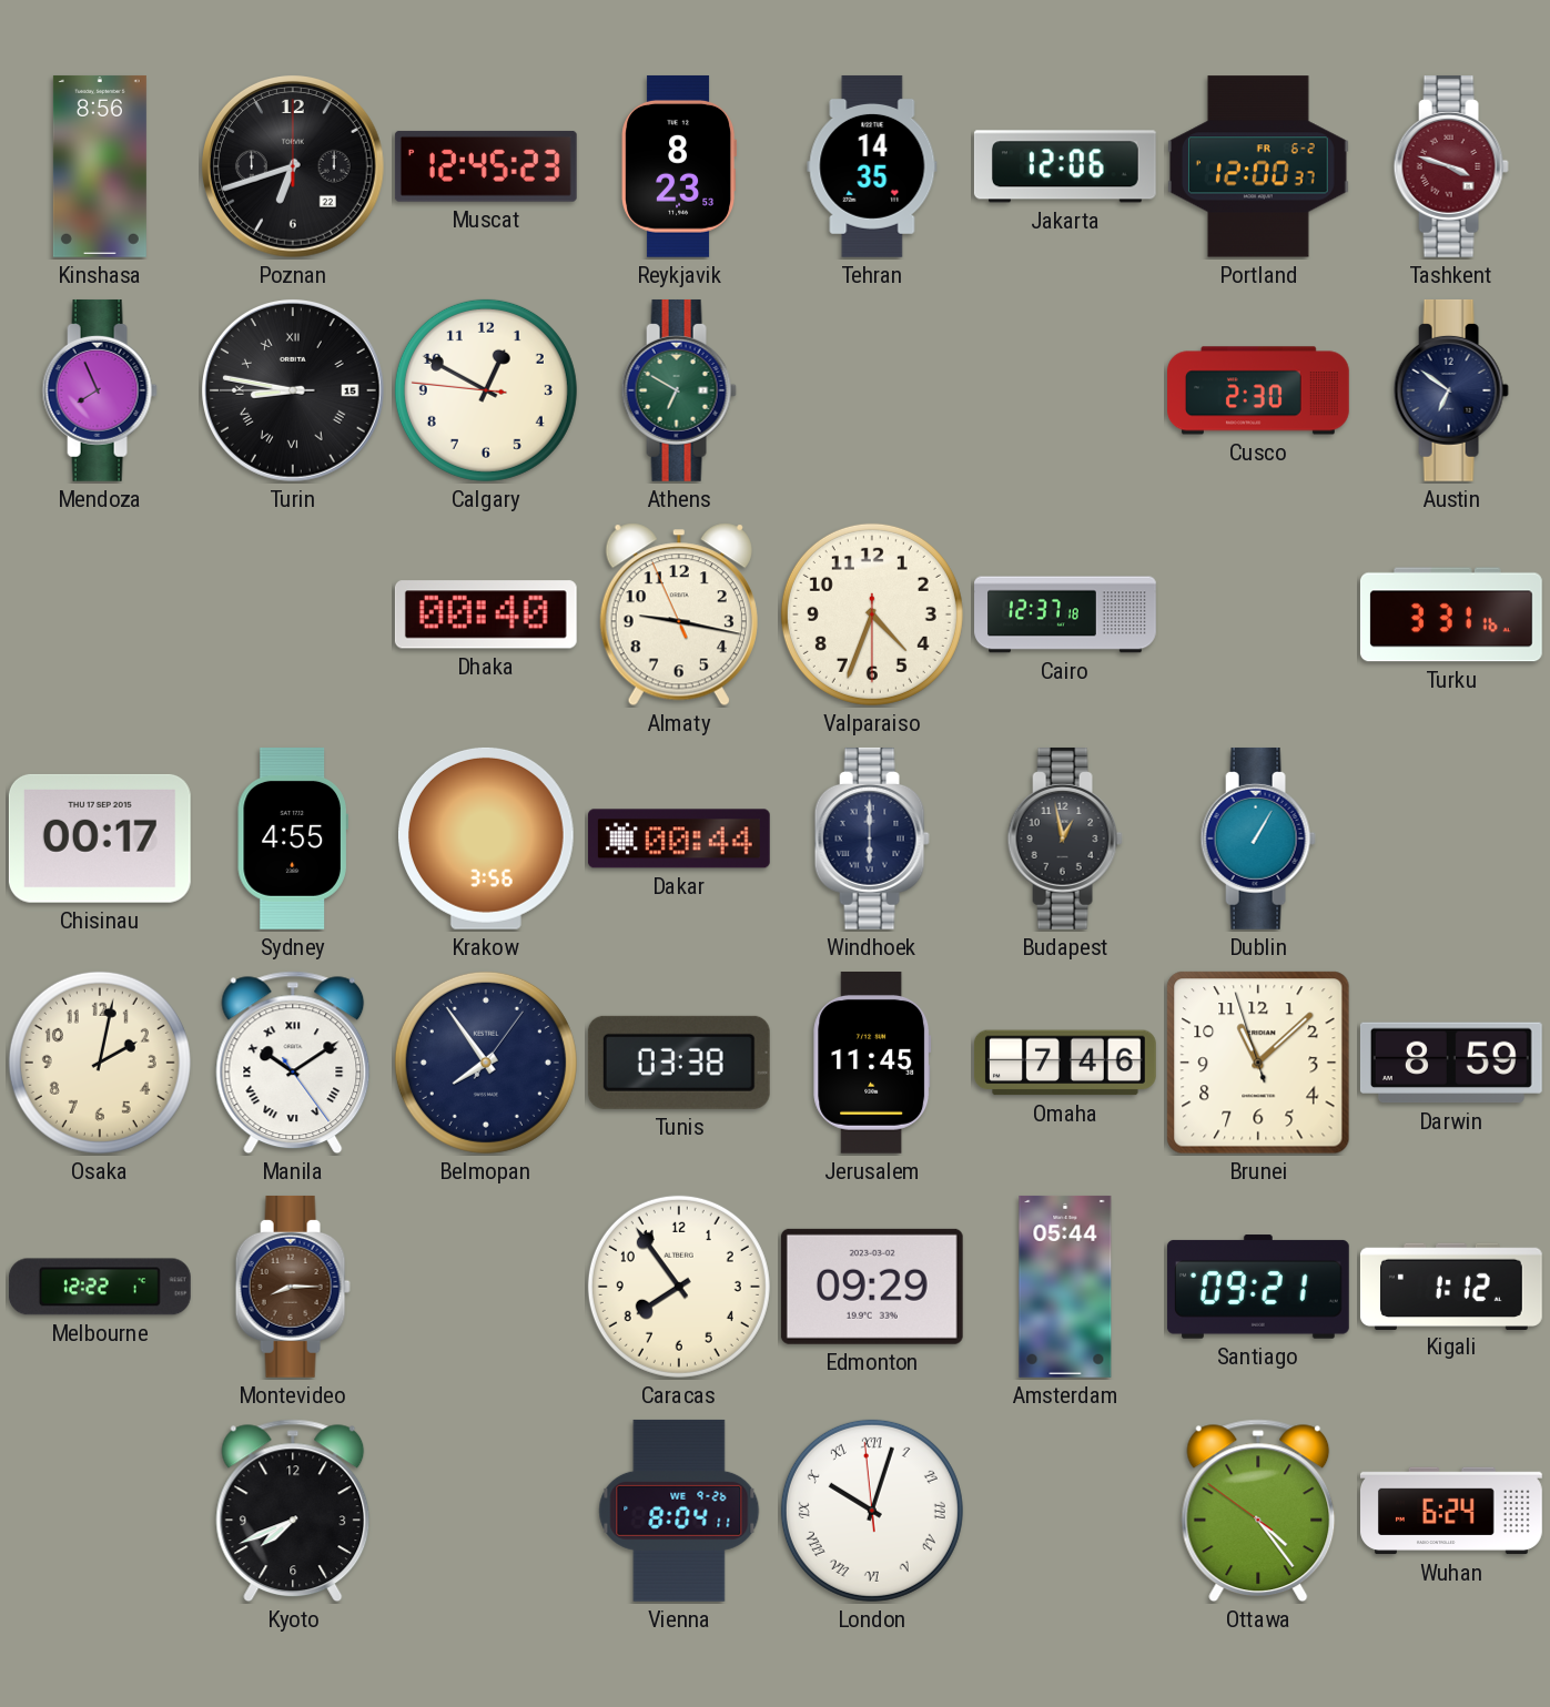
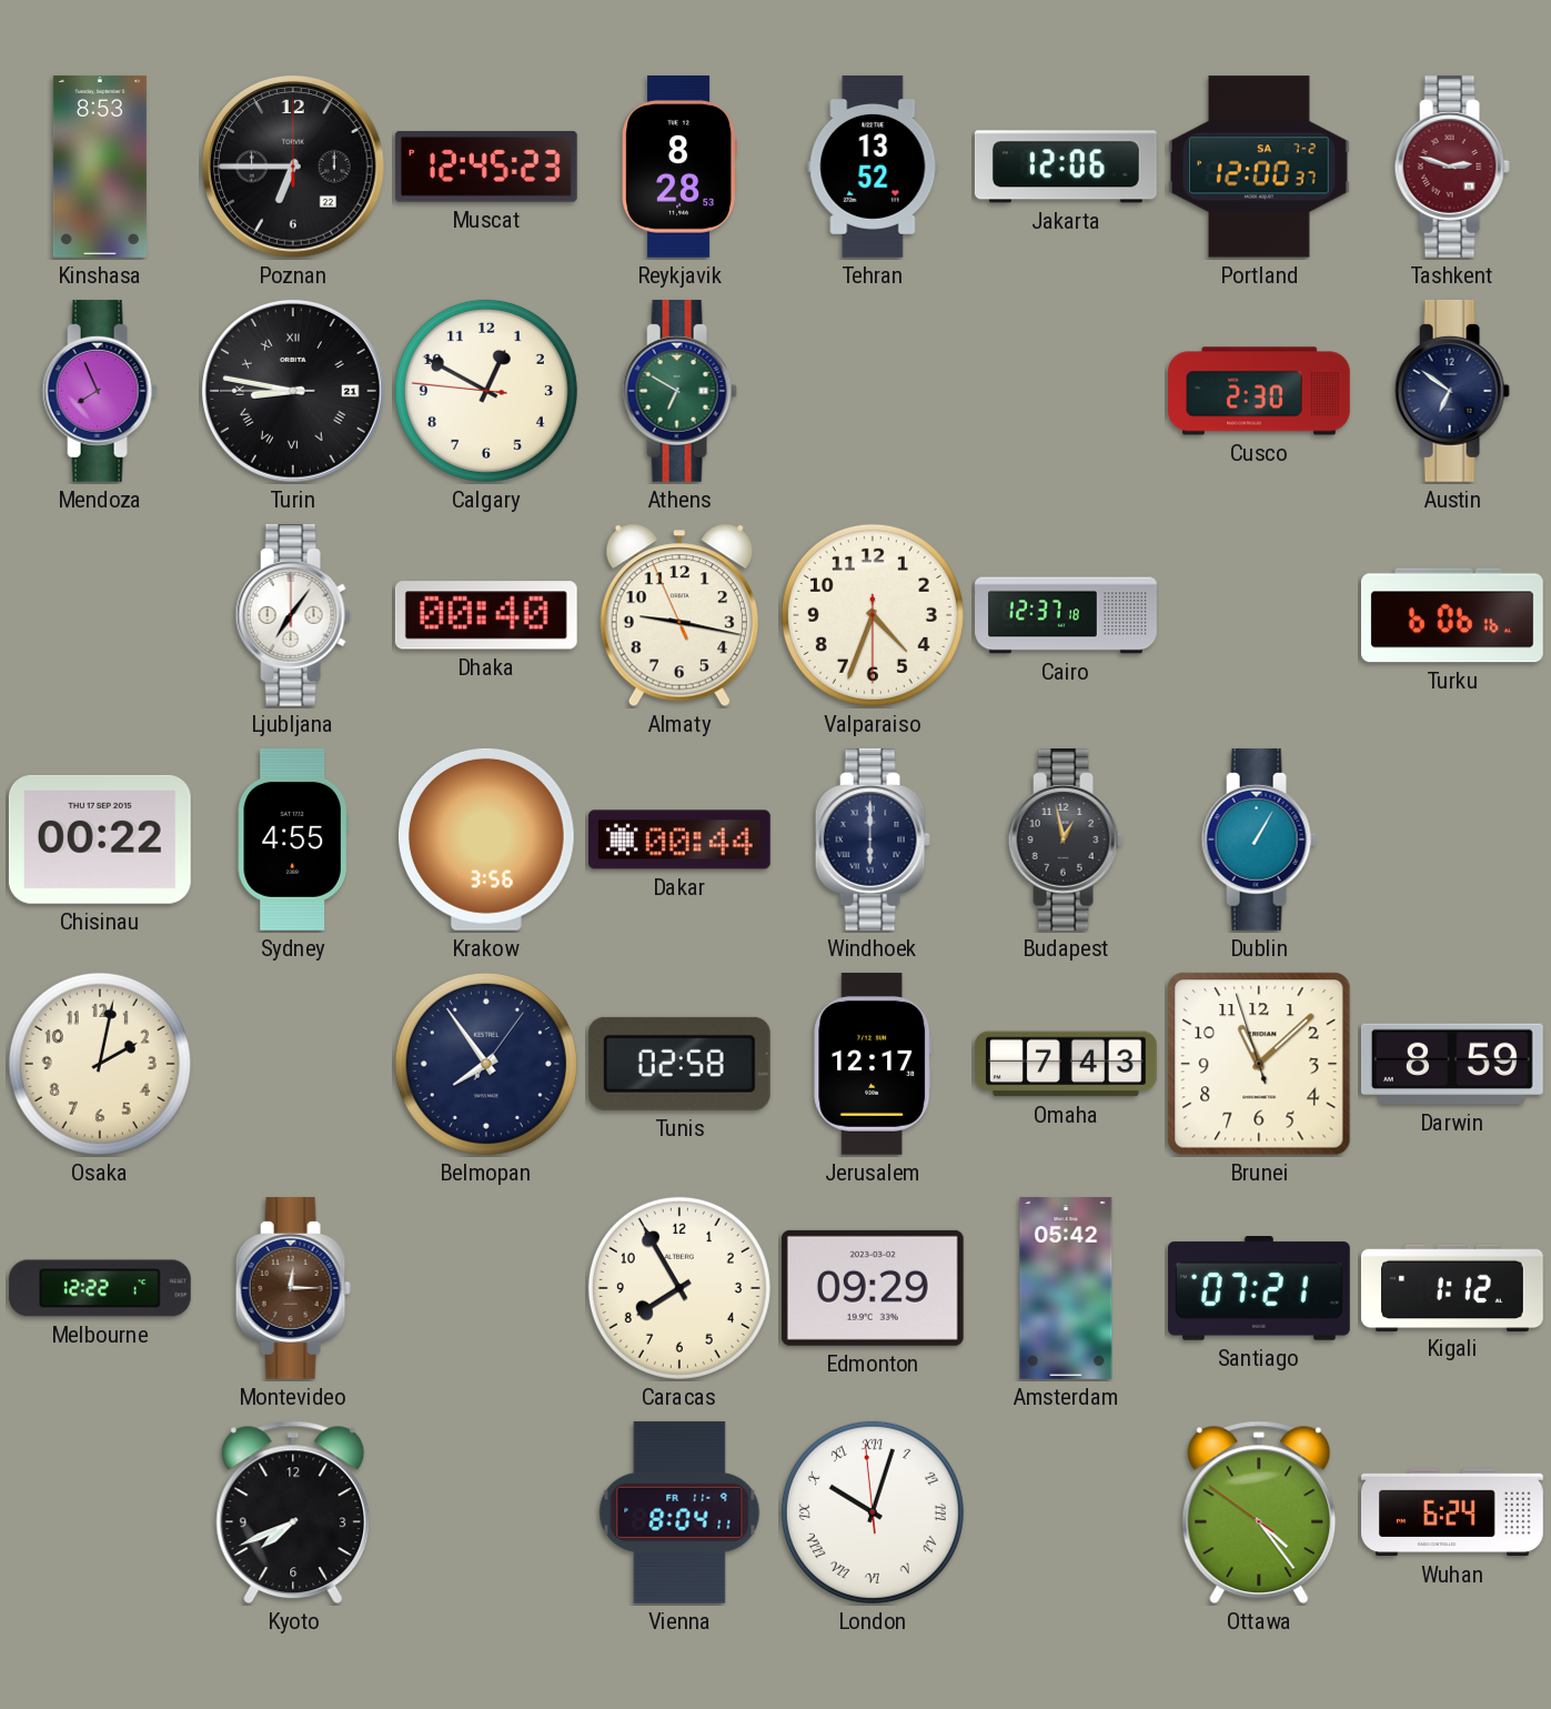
Kinshasa: 8:56 -> 8:53
Poznan: 6:42 -> 6:45
Reykjavik: 8:23 -> 8:28
Tehran: 14:35 -> 13:52
Portland date: FR 6-2 -> SA 7-2
Tashkent: 3:48 -> 2:48
Turin date: 15 -> 21
Ljubljana: none -> 7:06
Turku: 3:31 -> 6:06
Chisinau: 00:17 -> 00:22
Manila: 10:09 -> none
Tunis: 03:38 -> 02:58
Jerusalem: 11:45 -> 12:17
Omaha: 7:46 -> 7:43
Montevideo: 8:15 -> 12:15
Caracas: 7:54 -> 7:55
Amsterdam: 05:44 -> 05:42
Santiago: 09:21 -> 07:21
Vienna date: WE 9-26 -> FR 11-9
